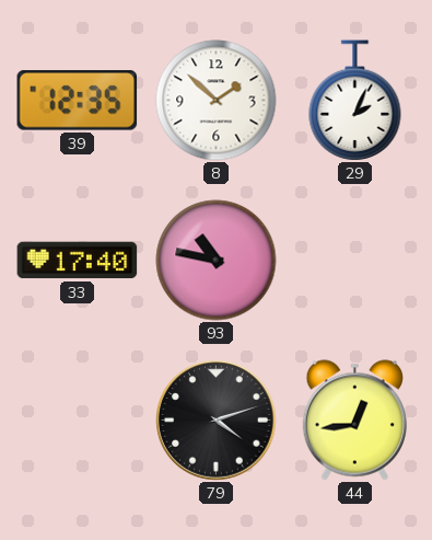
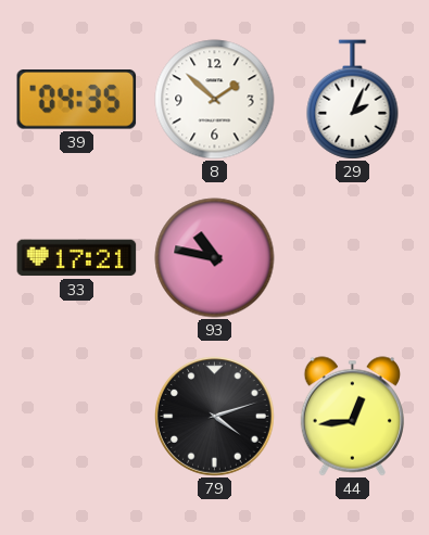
39: 12:35 -> 04:35
33: 17:40 -> 17:21
